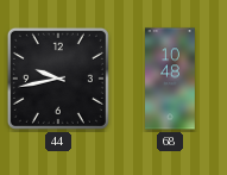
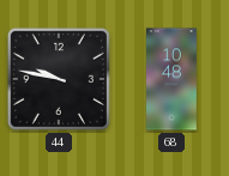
44: 9:43 -> 9:47
